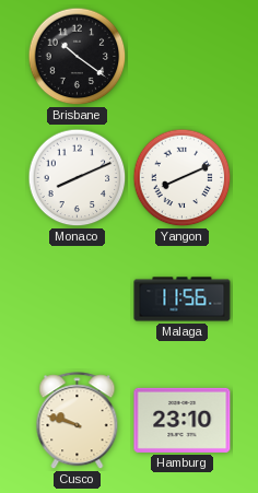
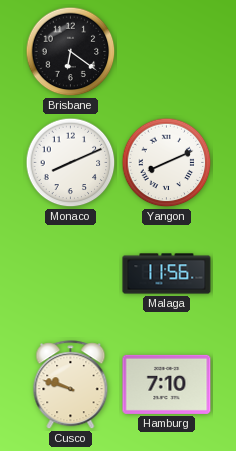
Brisbane: 10:21 -> 6:21
Hamburg: 23:10 -> 7:10
